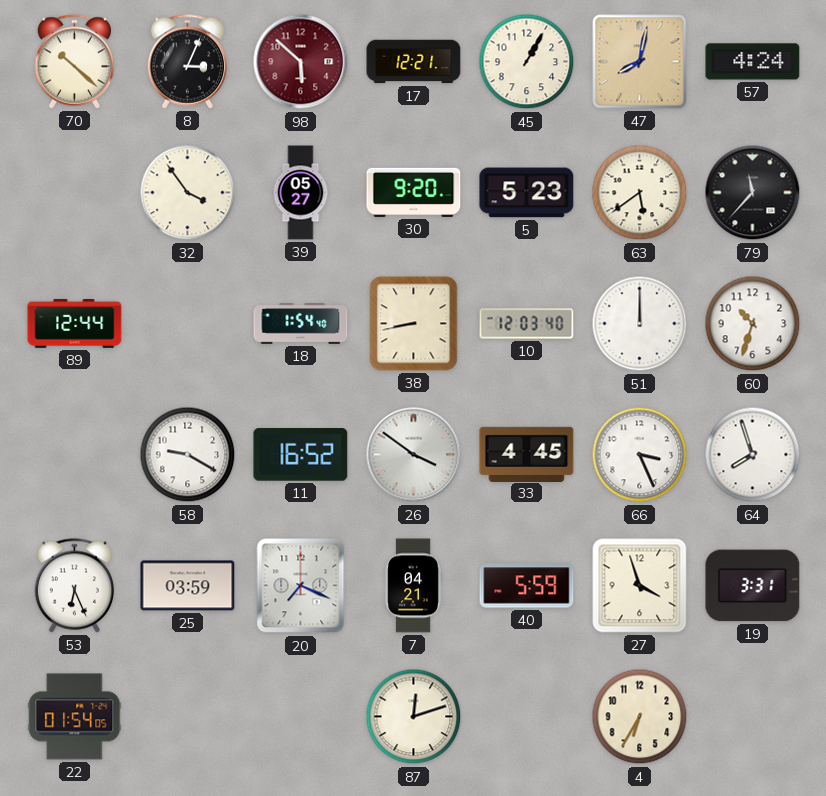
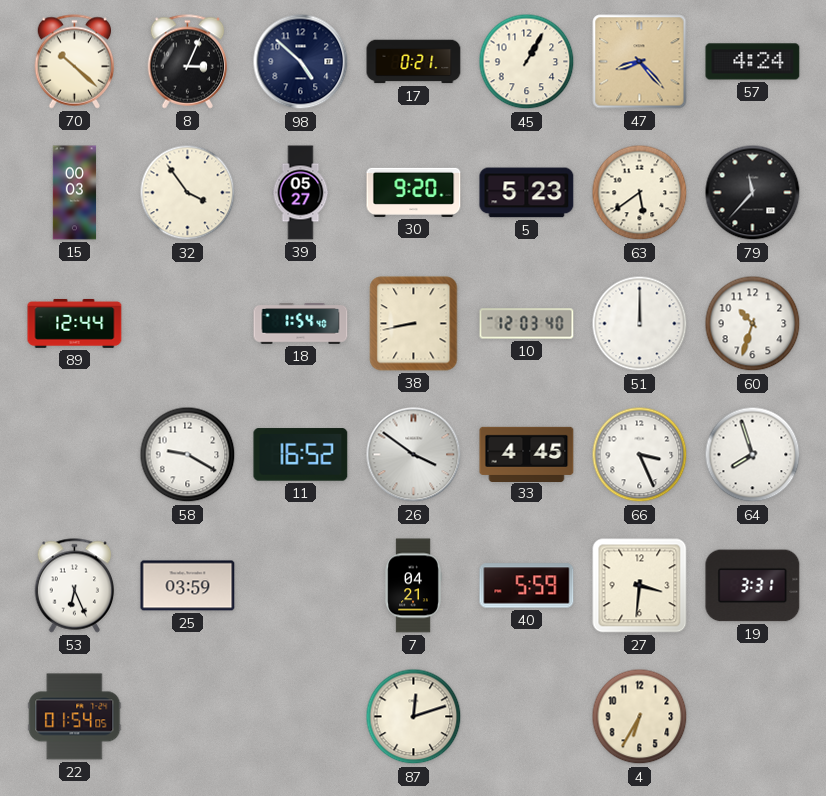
98: 5:52 -> 4:52
98 dial: burgundy -> navy
17: 12:21 -> 0:21
47: 8:02 -> 8:23
15: none -> 00:03
20: 7:19 -> none
27: 3:57 -> 3:31
